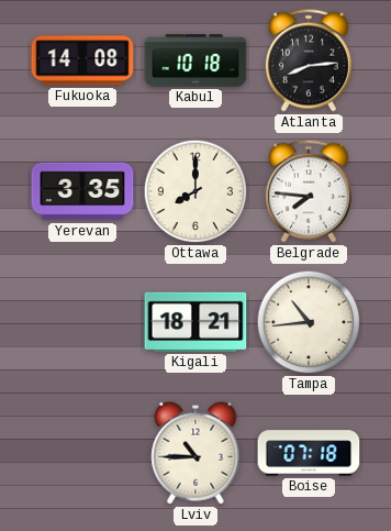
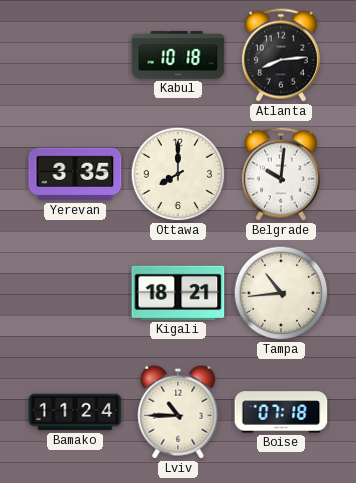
Fukuoka: 14:08 -> none
Belgrade: 7:46 -> 10:01
Bamako: none -> 11:24
